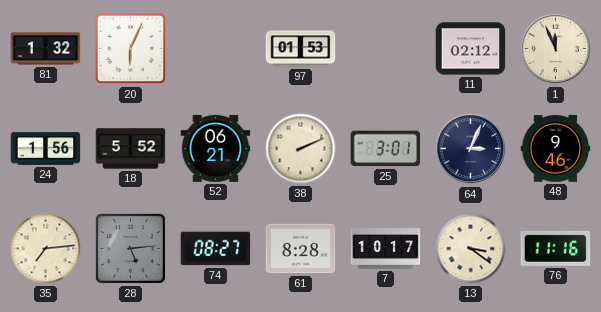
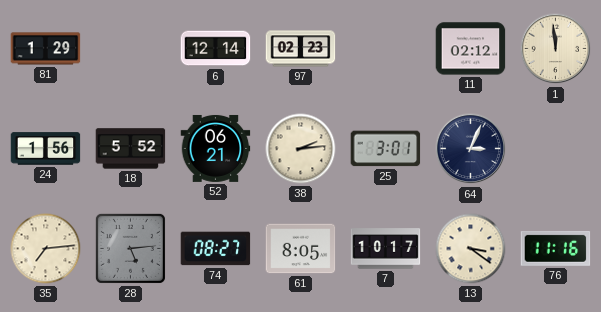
81: 1:32 -> 1:29
20: 6:04 -> none
6: none -> 12:14
97: 01:53 -> 02:23
1: 11:56 -> 11:59
38: 2:11 -> 2:14
48: 9:46 -> none
61: 8:28 -> 8:05
